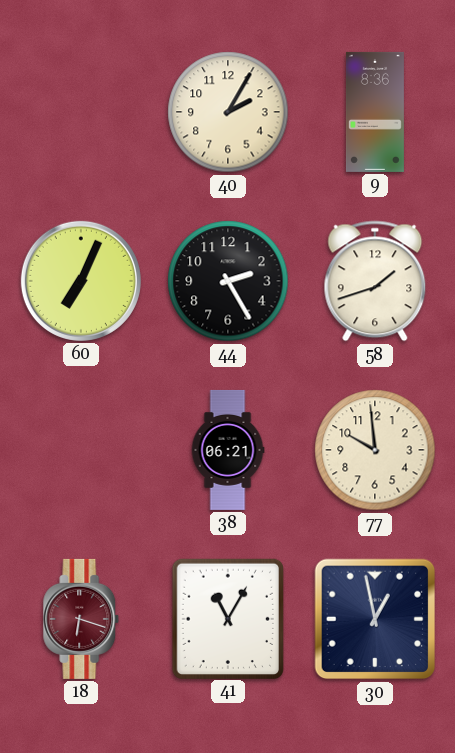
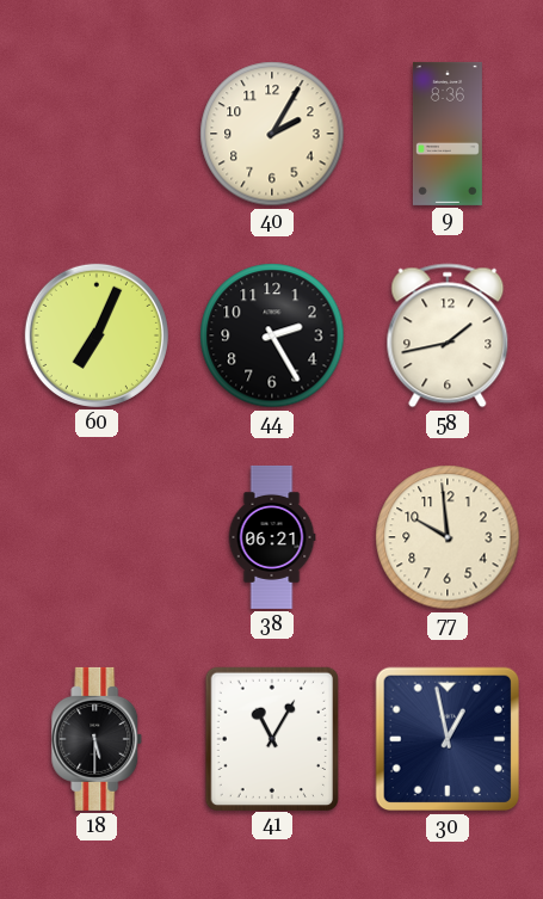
58: 1:42 -> 1:43
18: 6:18 -> 5:30
18 dial: burgundy -> black
